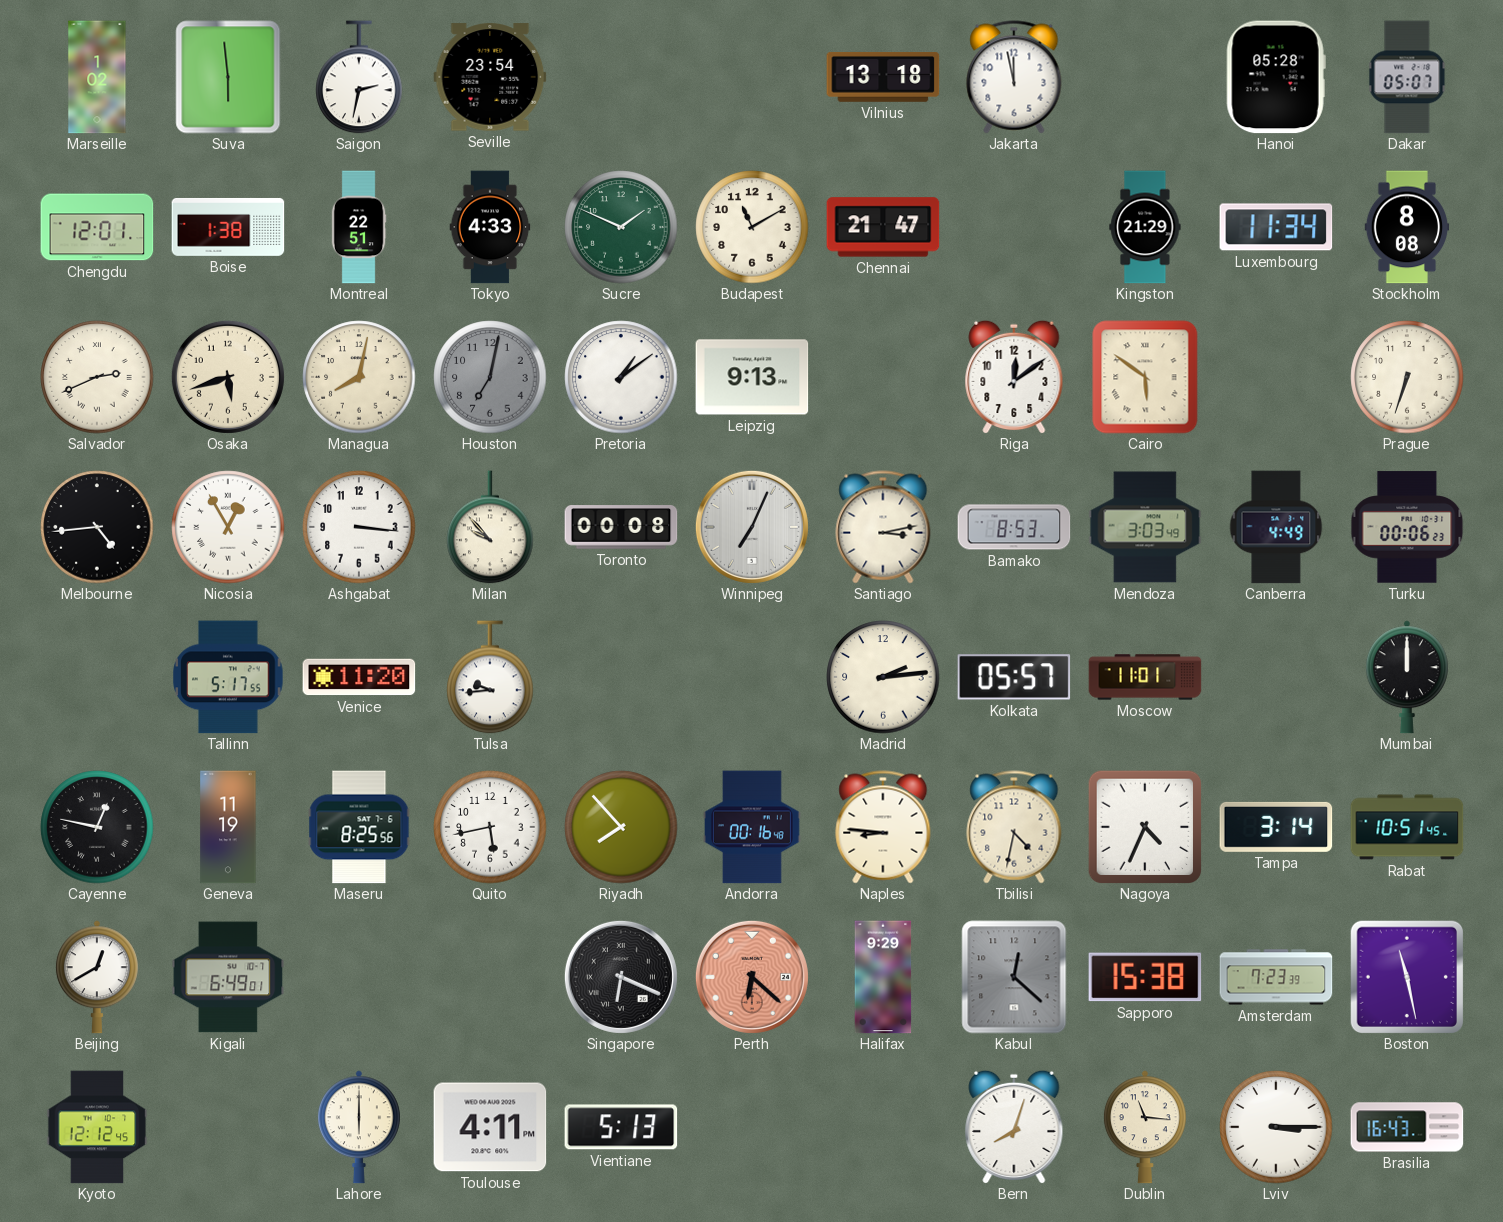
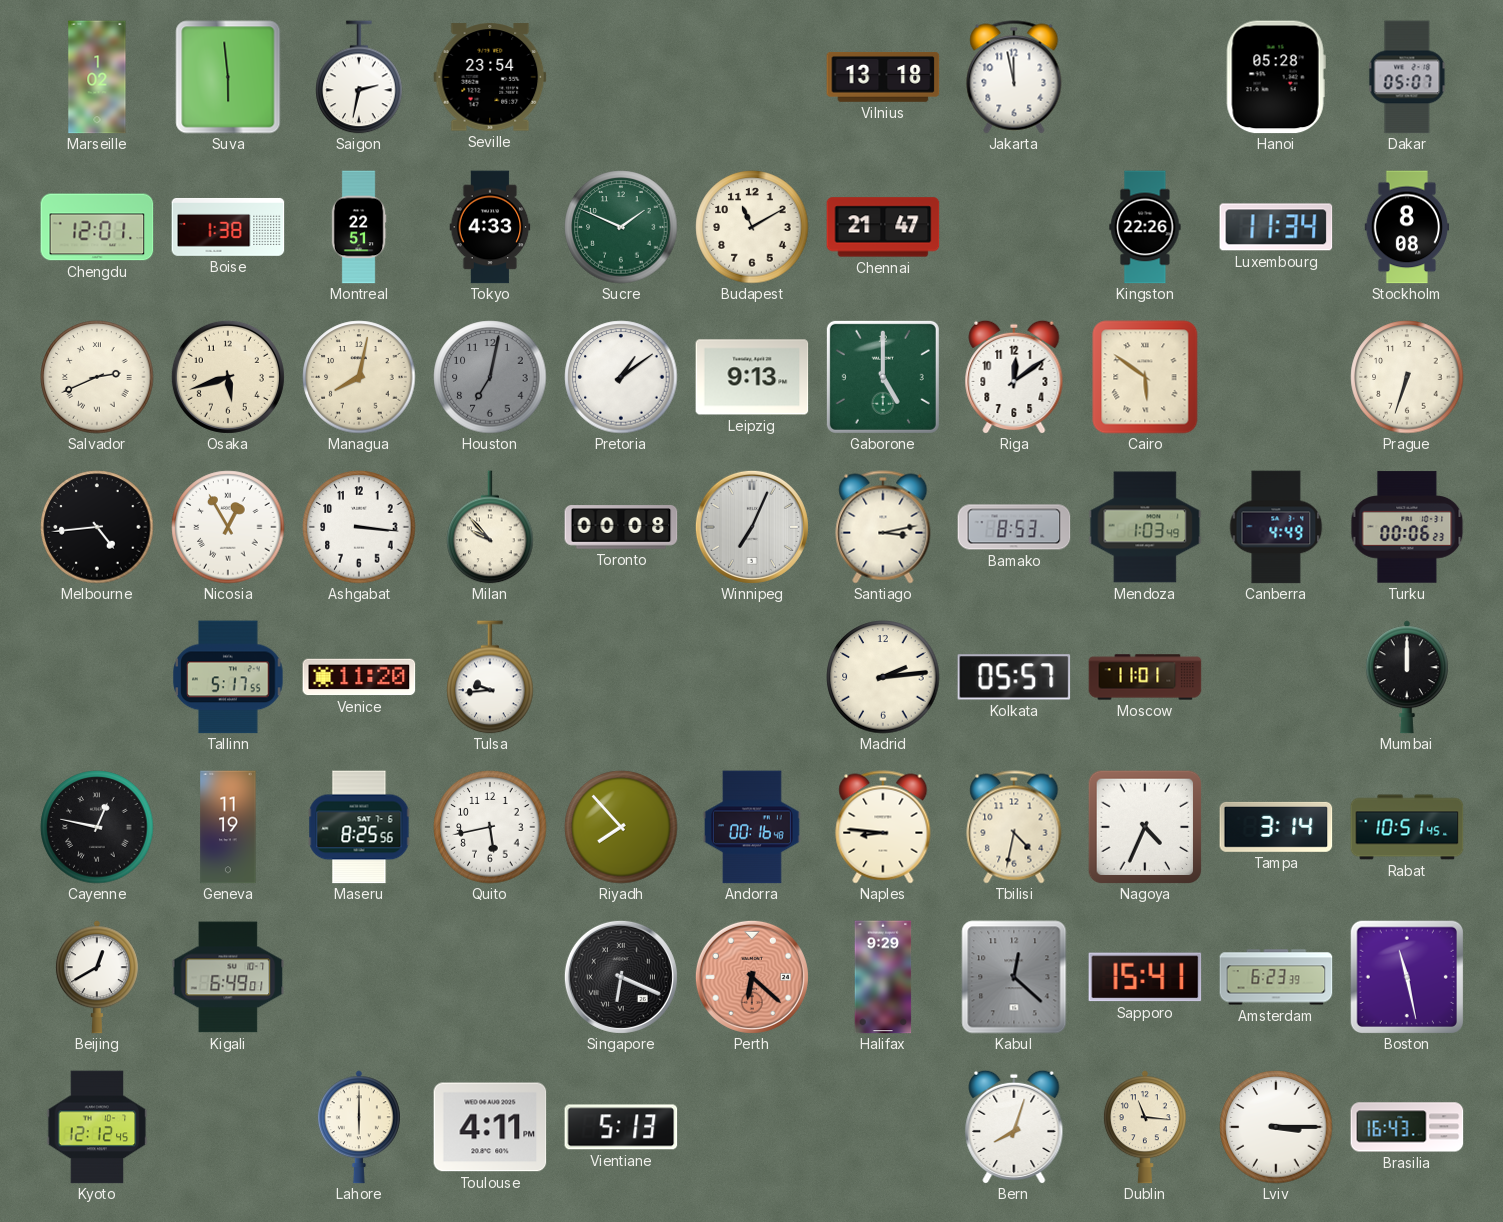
Kingston: 21:29 -> 22:26
Gaborone: none -> 5:00
Mendoza: 3:03 -> 1:03
Sapporo: 15:38 -> 15:41
Amsterdam: 7:23 -> 6:23
